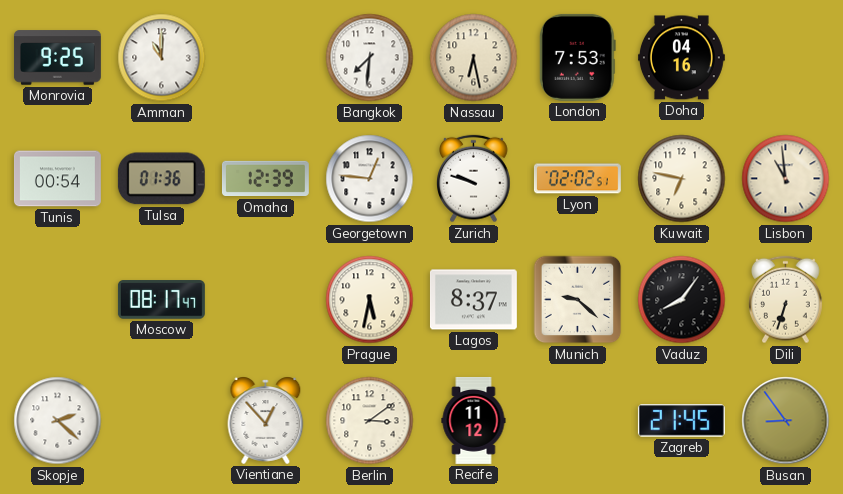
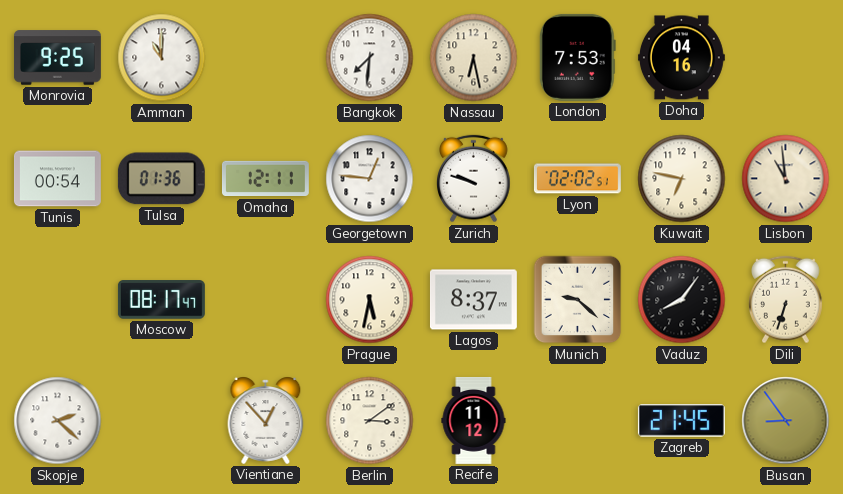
Omaha: 12:39 -> 12:11
